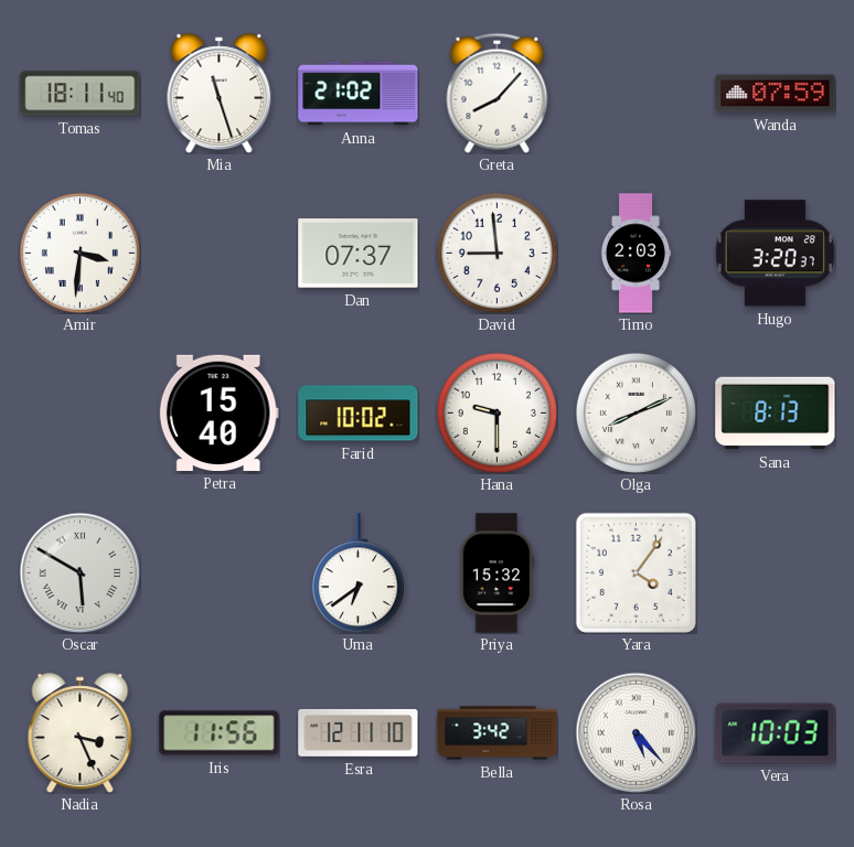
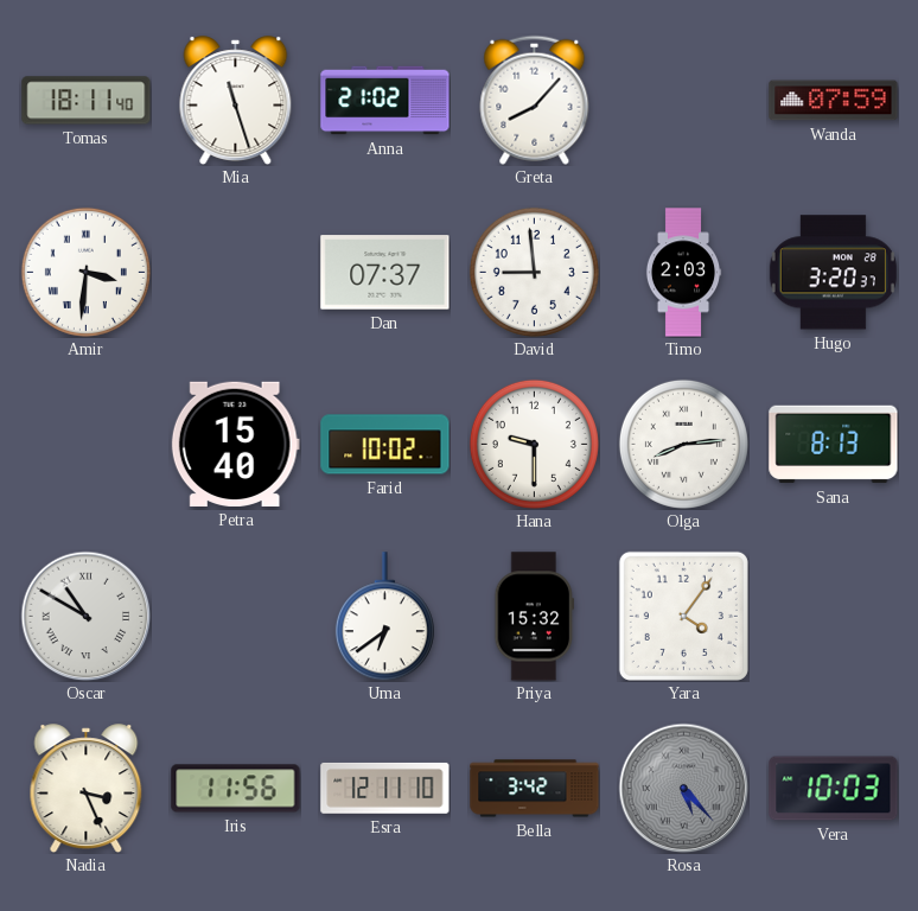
Olga: 8:11 -> 8:14
Oscar: 5:50 -> 10:50
Rosa dial: white -> grey
